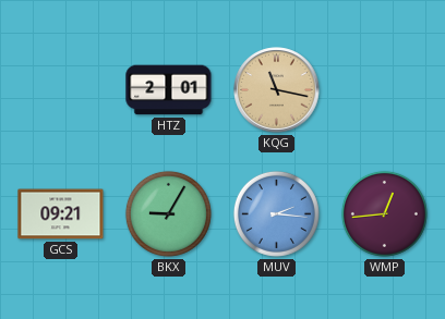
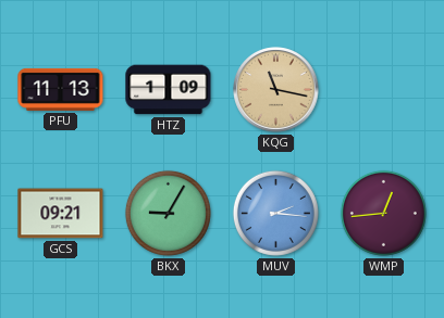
PFU: none -> 11:13
HTZ: 2:01 -> 1:09
